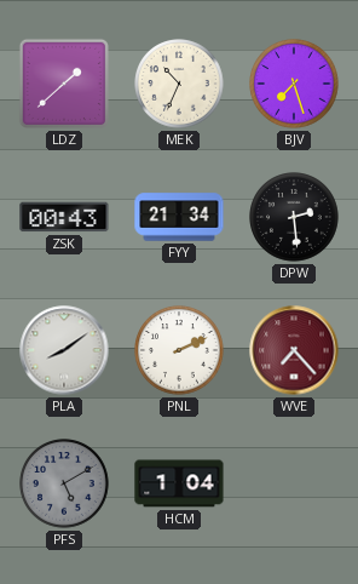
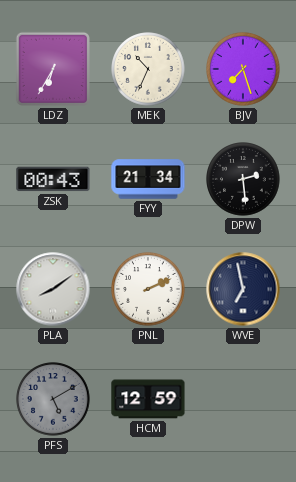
LDZ: 1:38 -> 6:35
WVE: 7:23 -> 6:58
WVE dial: burgundy -> navy
HCM: 1:04 -> 12:59
